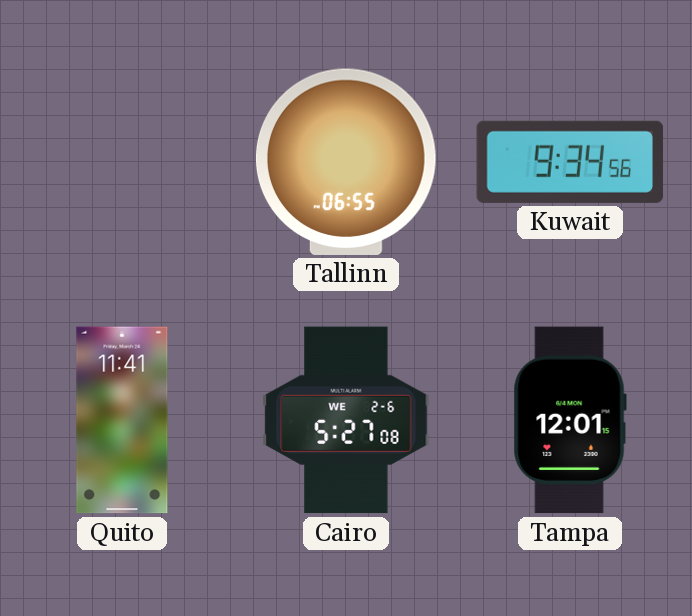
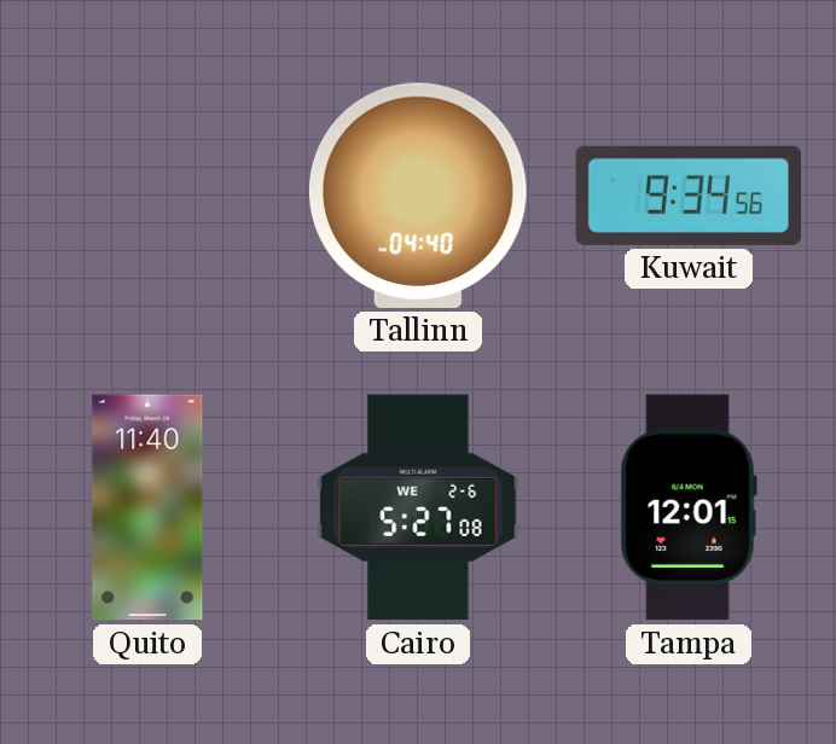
Tallinn: 06:55 -> 04:40
Quito: 11:41 -> 11:40
